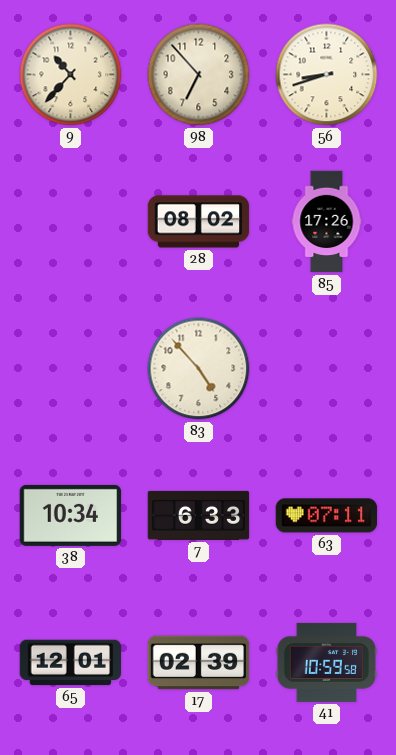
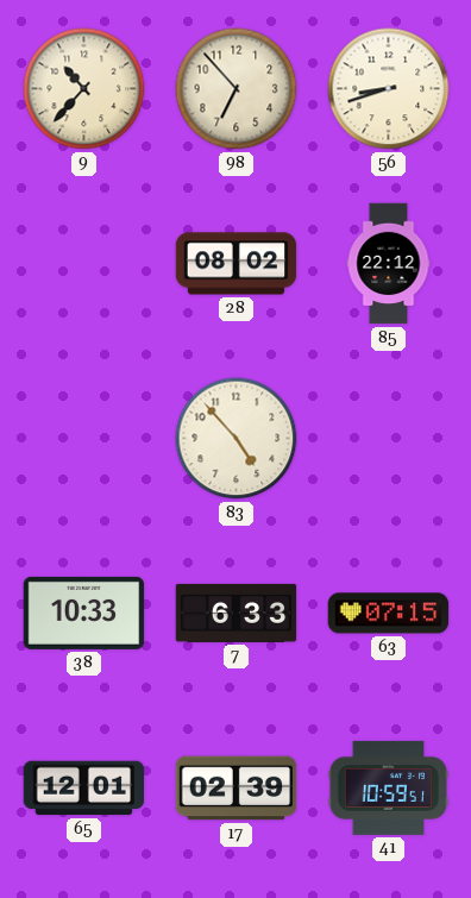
85: 17:26 -> 22:12
38: 10:34 -> 10:33
63: 07:11 -> 07:15
41: 10:59:58 -> 10:59:51
